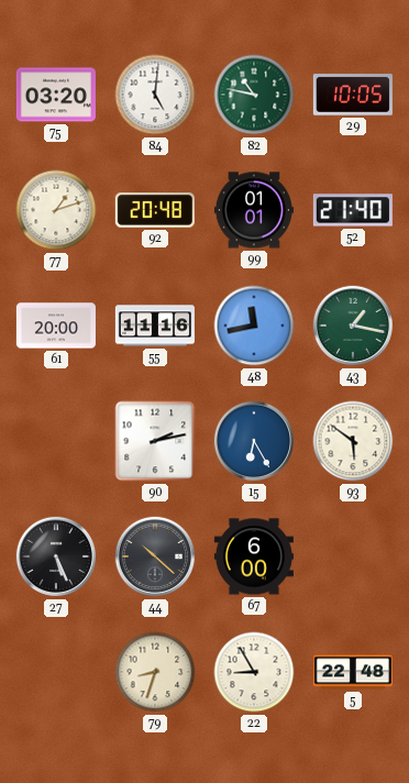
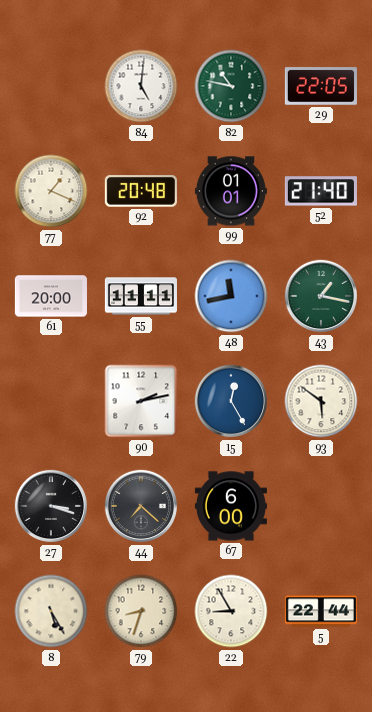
75: 03:20 -> none
29: 10:05 -> 22:05
77: 1:12 -> 1:19
55: 11:16 -> 11:11
15: 6:25 -> 12:25
27: 5:26 -> 3:18
44: 10:22 -> 7:22
8: none -> 5:25
5: 22:48 -> 22:44
